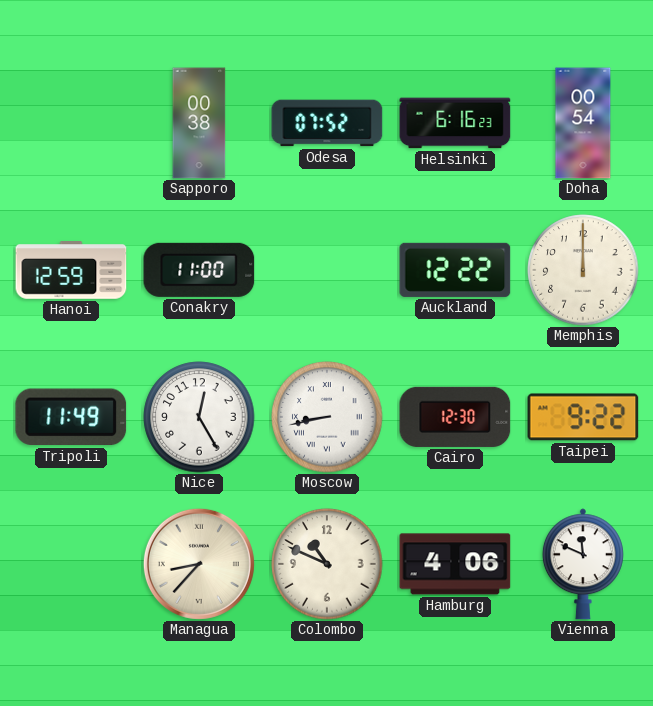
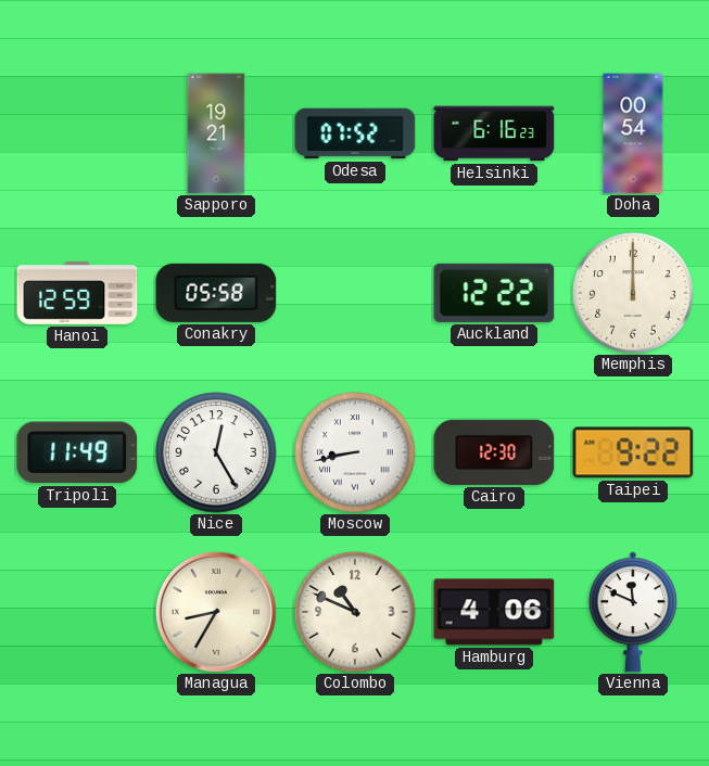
Sapporo: 00:38 -> 19:21
Conakry: 11:00 -> 05:58
Managua: 8:37 -> 8:35
